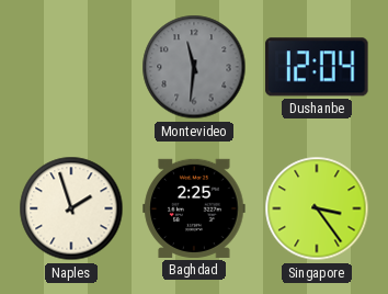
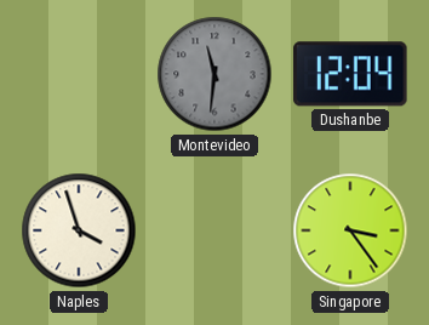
Naples: 1:57 -> 3:57
Baghdad: 2:25 -> none
